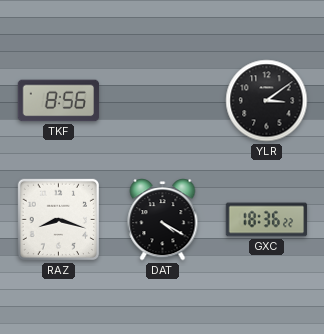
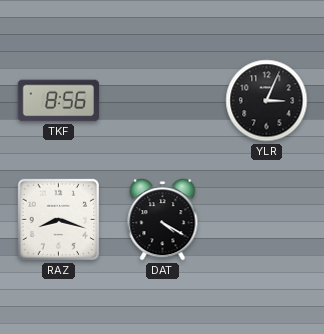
YLR: 3:09 -> 3:04
GXC: 18:36 -> none
